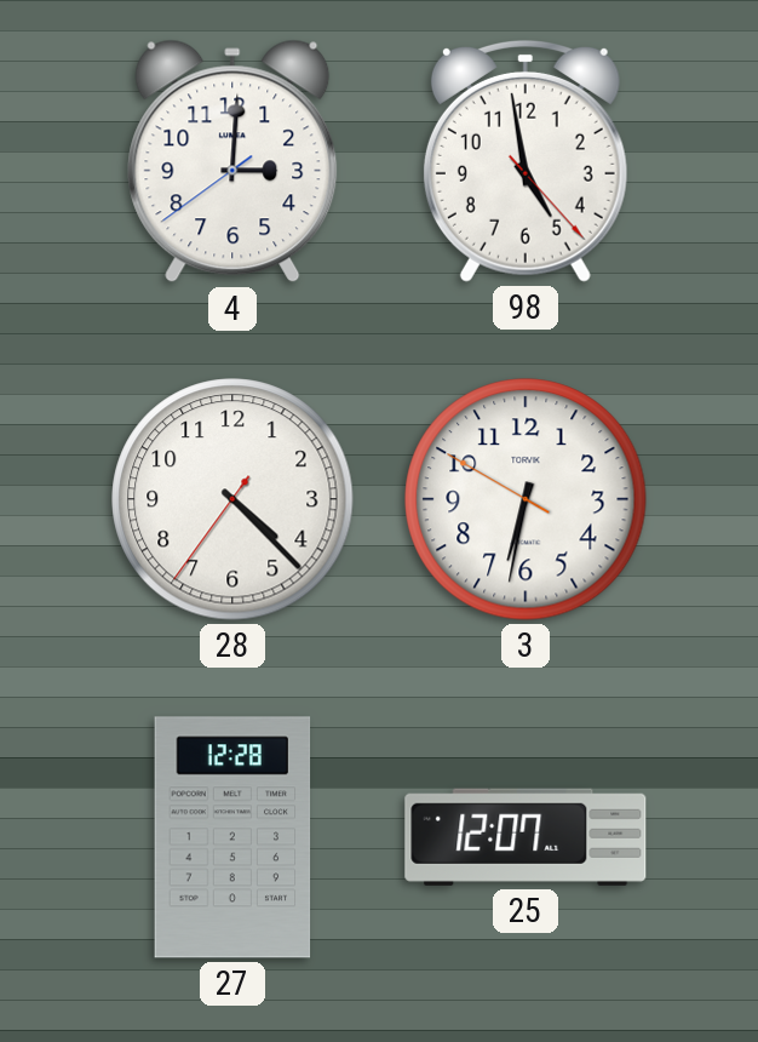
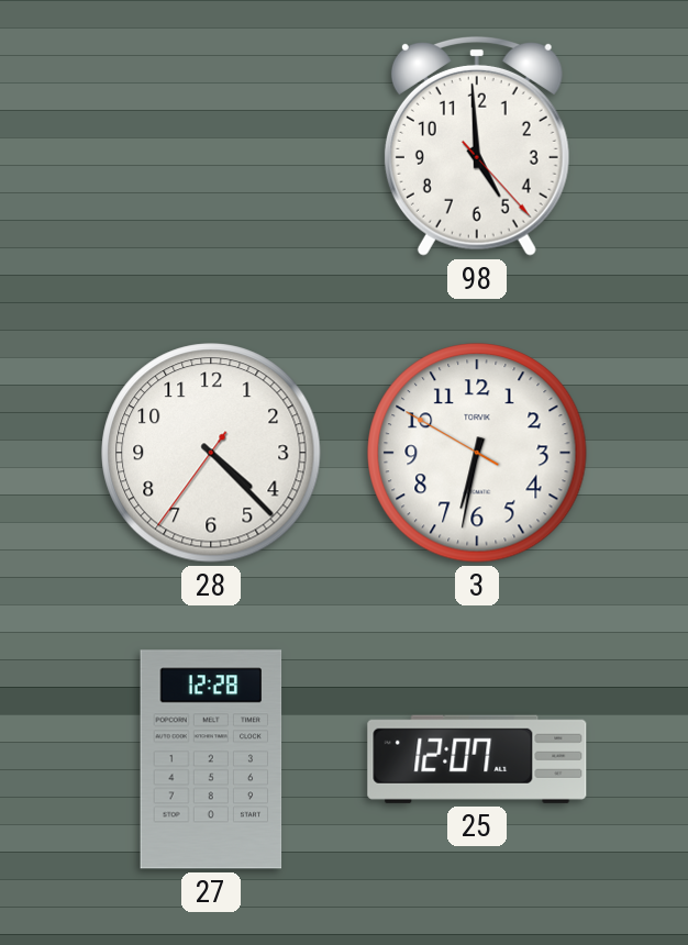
4: 3:00 -> none
98: 4:58 -> 4:59
